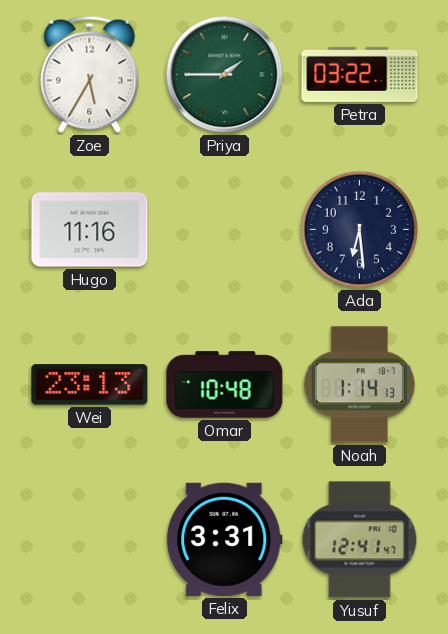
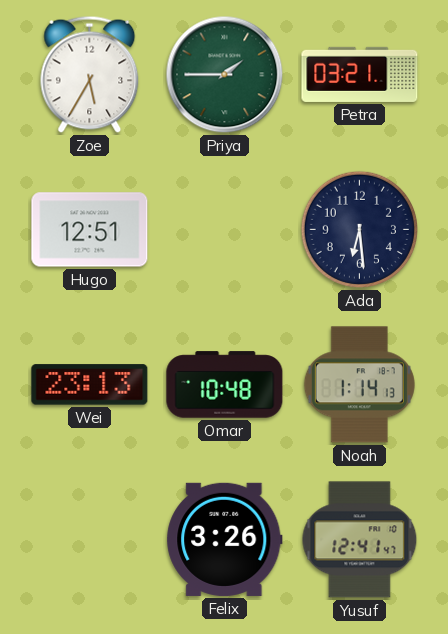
Petra: 03:22 -> 03:21
Hugo: 11:16 -> 12:51
Felix: 3:31 -> 3:26
